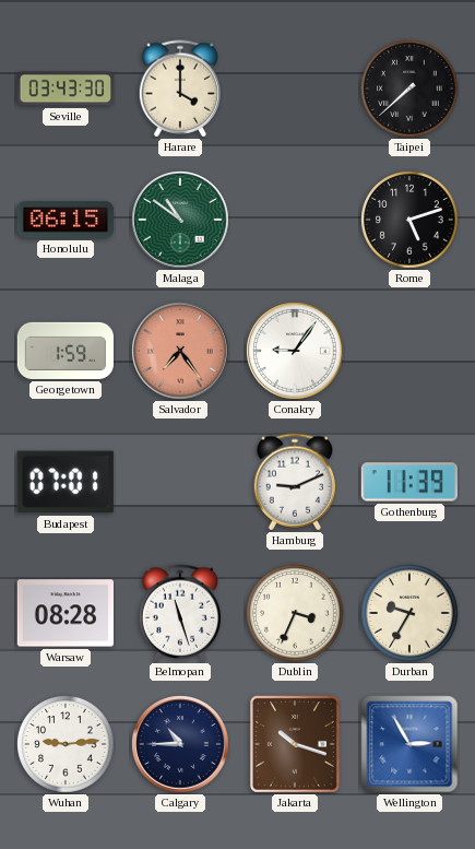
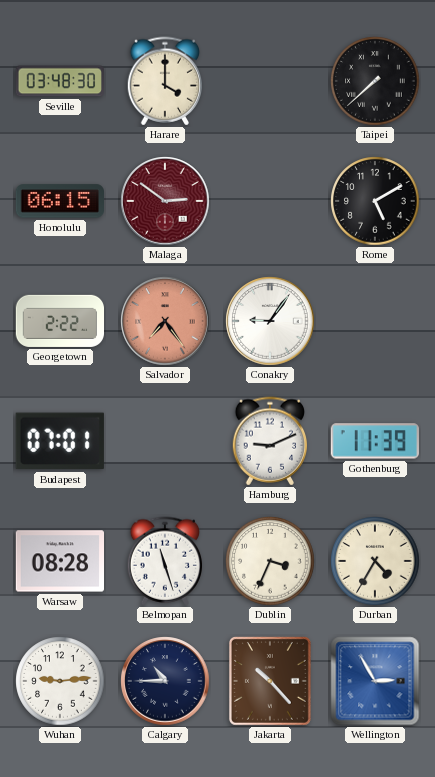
Seville: 03:43 -> 03:48
Malaga: 10:51 -> 2:51
Malaga dial: green -> burgundy
Rome: 5:12 -> 5:10
Georgetown: 1:59 -> 2:22
Durban: 9:35 -> 4:35
Jakarta: 10:18 -> 10:23
